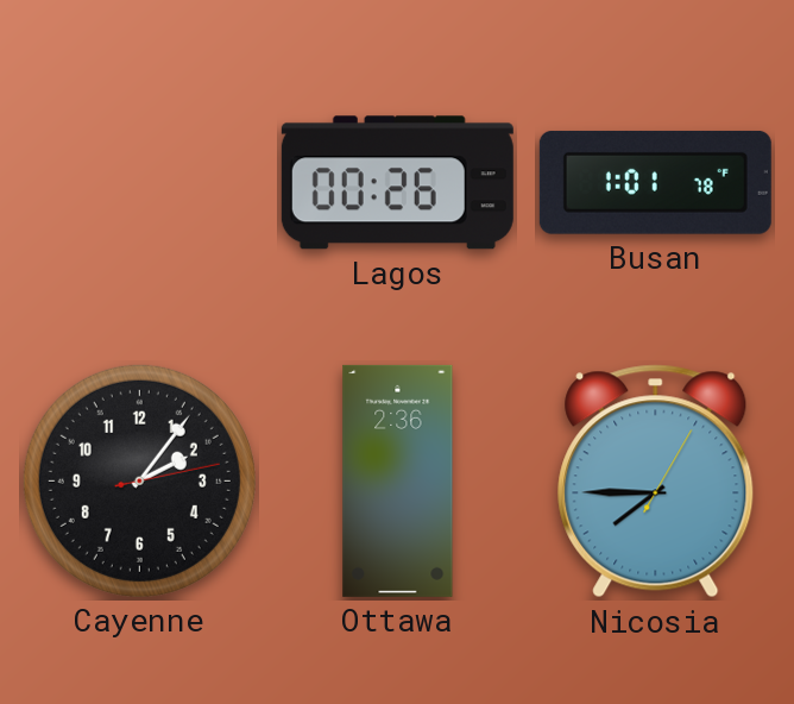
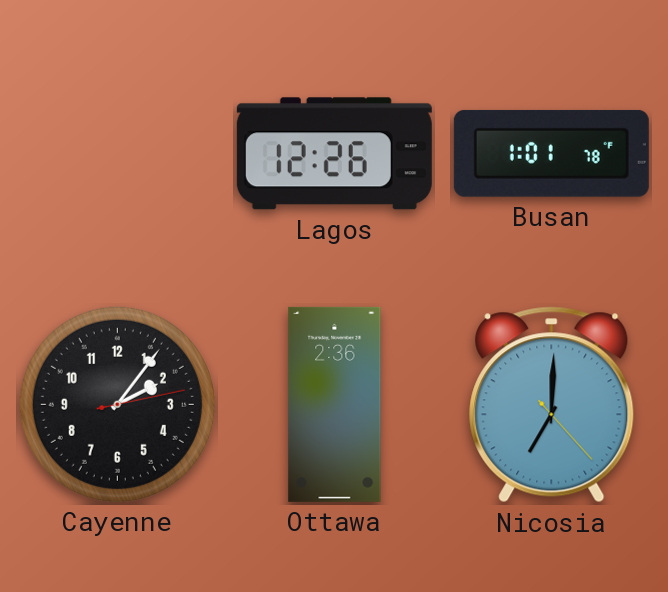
Lagos: 00:26 -> 12:26
Nicosia: 7:45 -> 7:00
